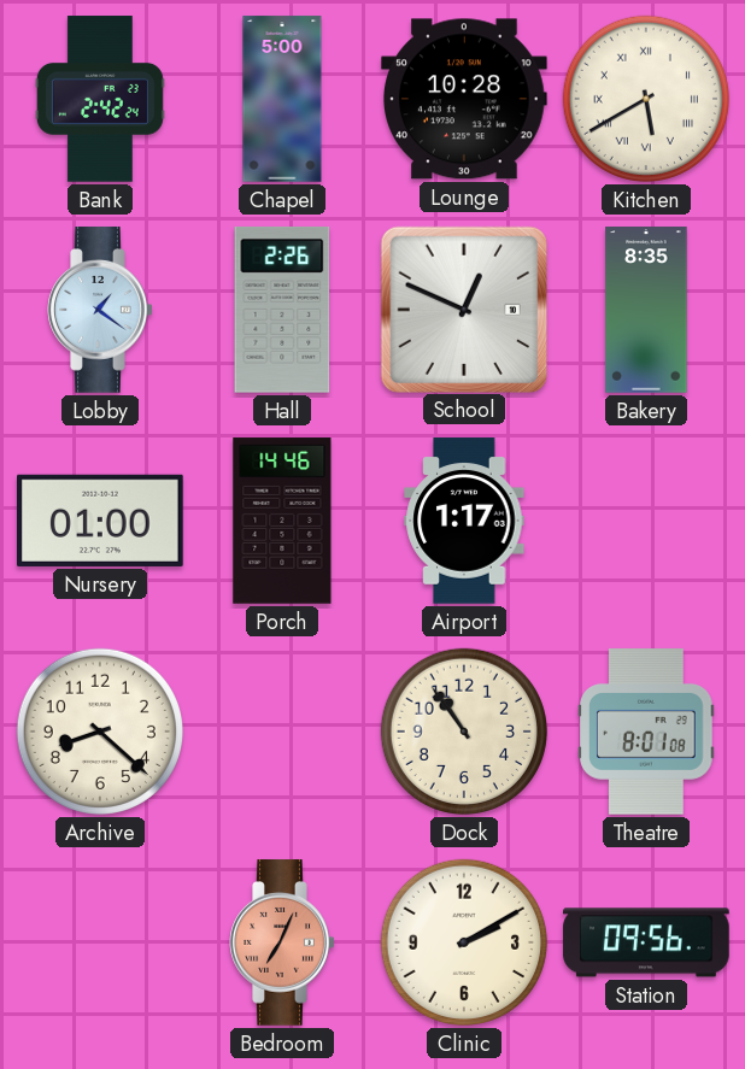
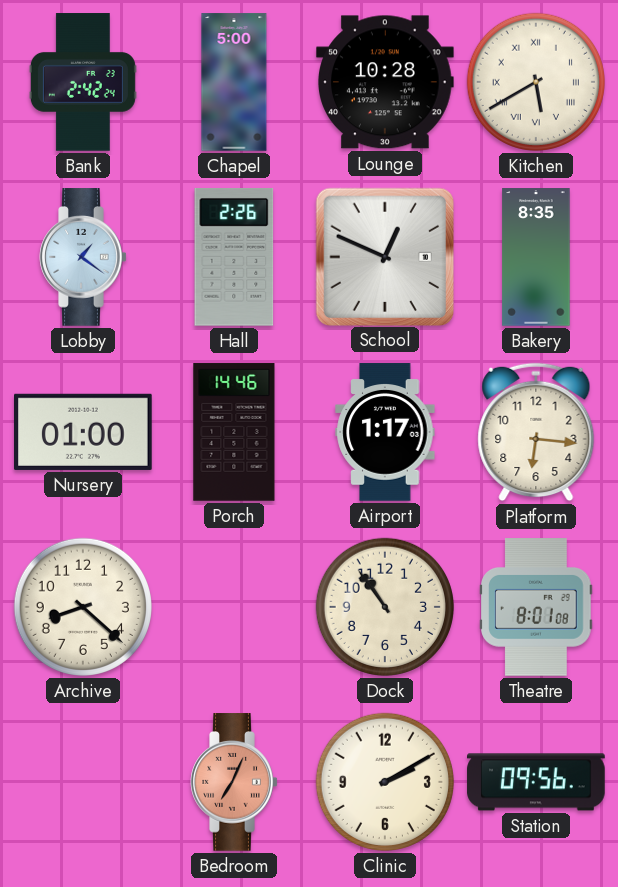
Platform: none -> 6:16
